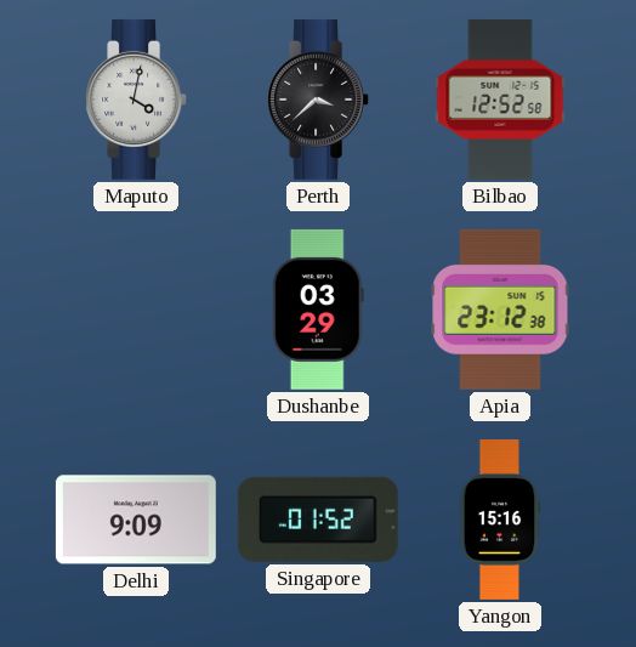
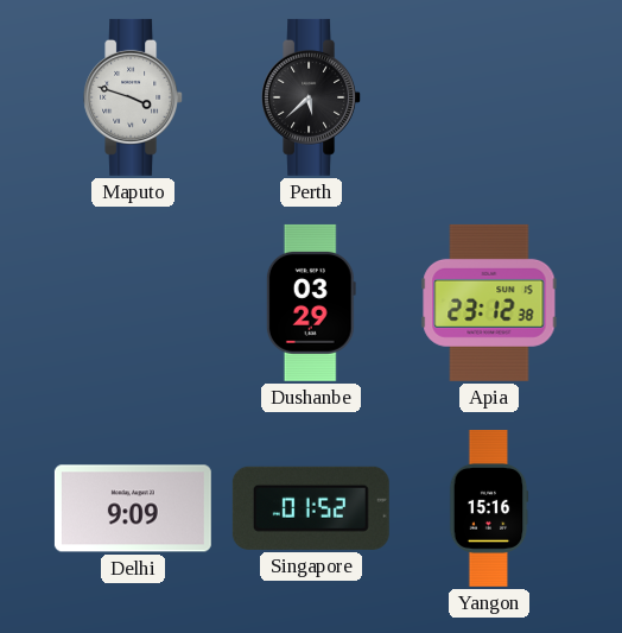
Maputo: 4:02 -> 3:48
Perth: 3:38 -> 5:38
Bilbao: 12:52 -> none
